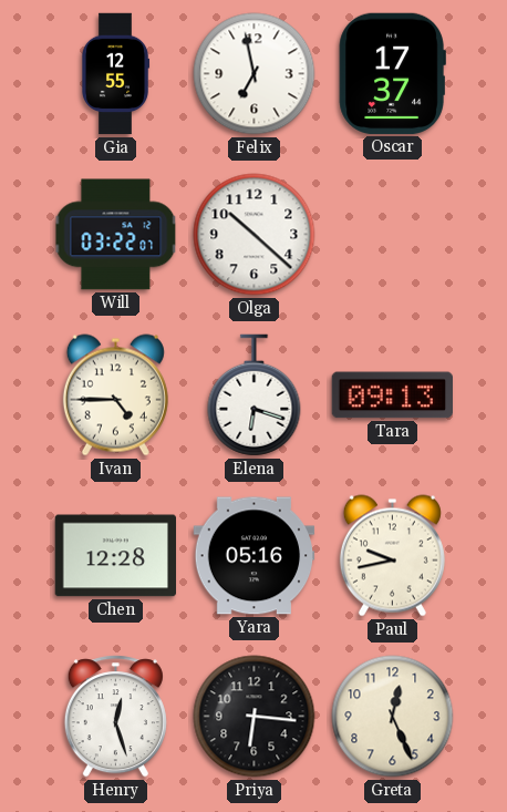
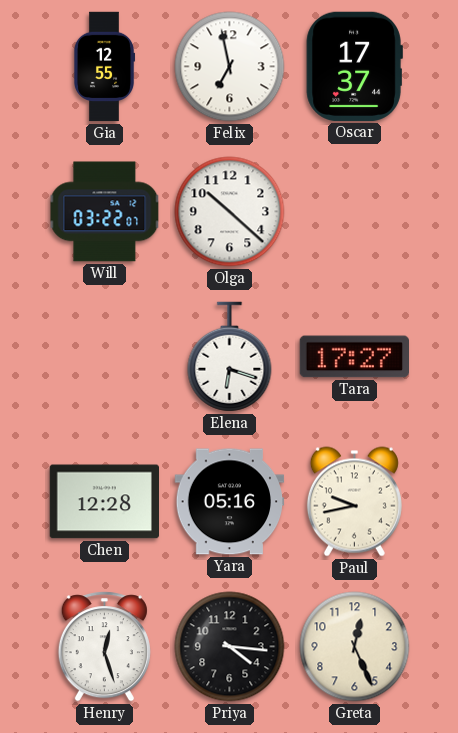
Ivan: 4:45 -> none
Tara: 09:13 -> 17:27
Priya: 6:16 -> 4:16
